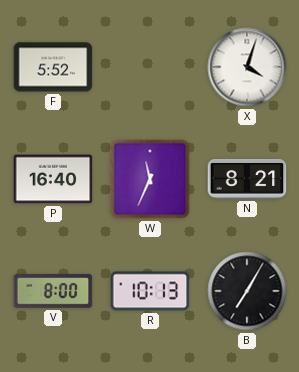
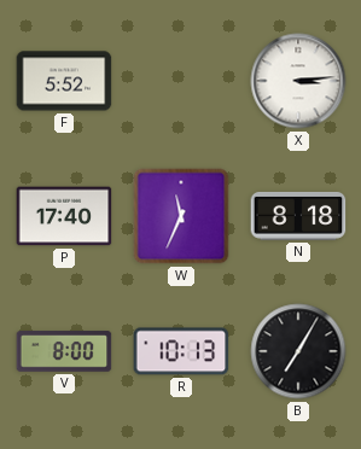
X: 4:03 -> 3:14
P: 16:40 -> 17:40
N: 8:21 -> 8:18
